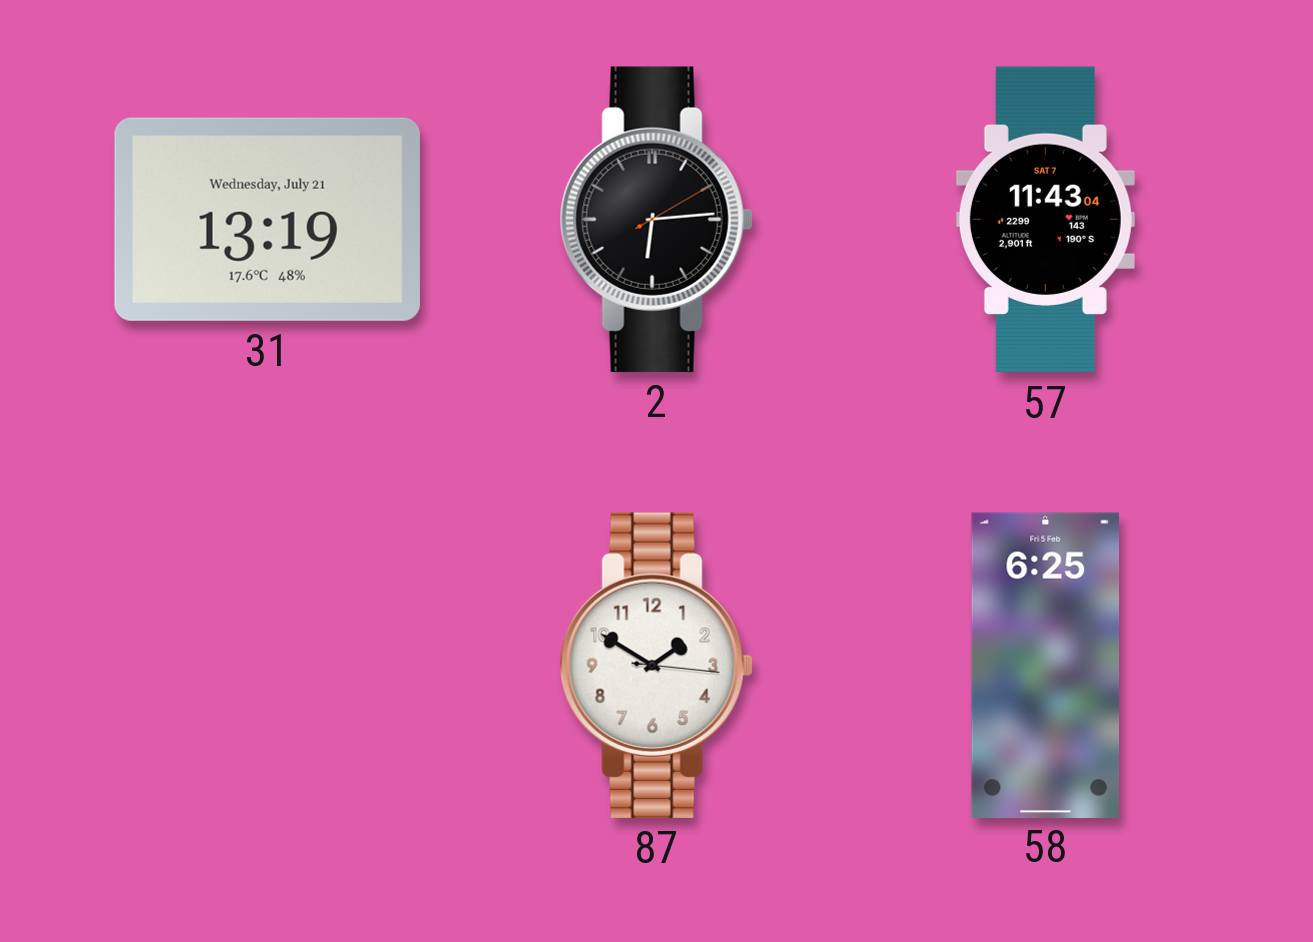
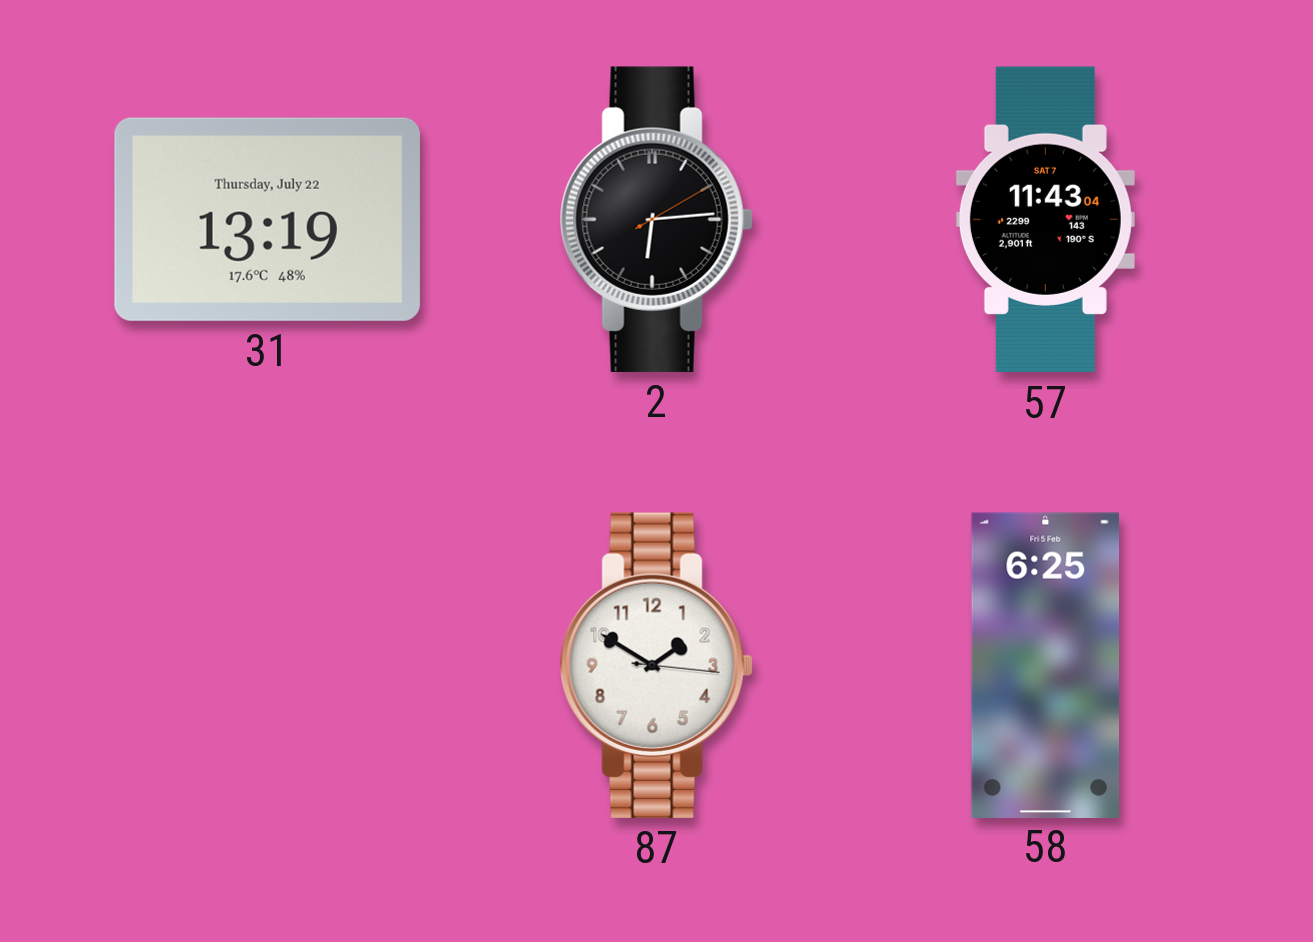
31 date: Wednesday, July 21 -> Thursday, July 22
